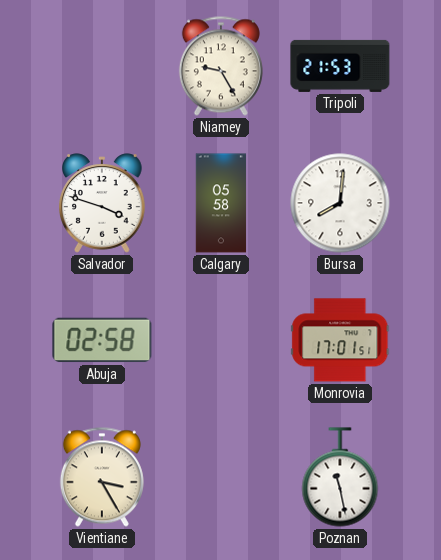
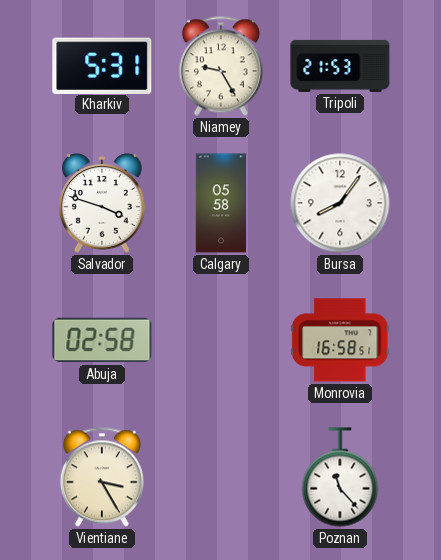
Kharkiv: none -> 5:31
Bursa: 8:01 -> 8:06
Monrovia: 17:01 -> 16:58
Poznan: 11:28 -> 11:23
